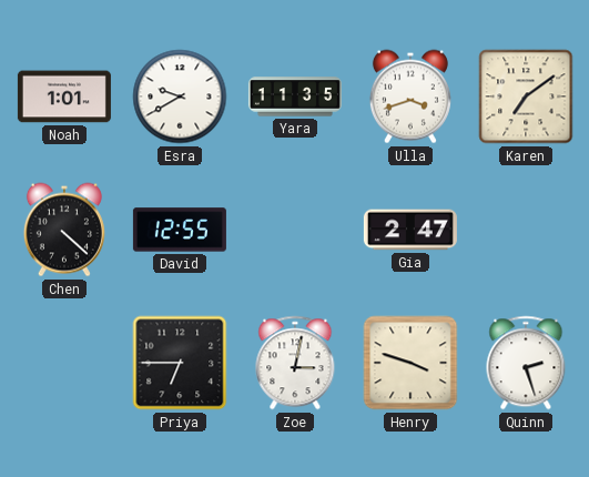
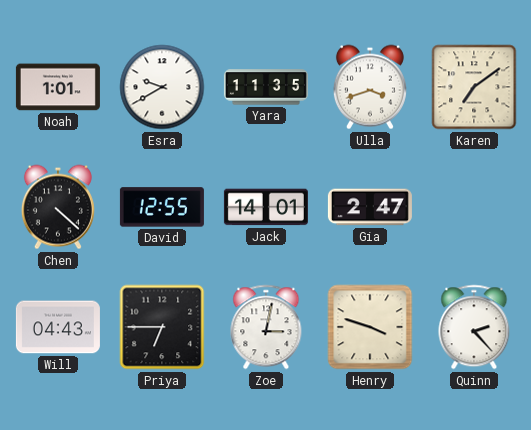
Jack: none -> 14:01
Will: none -> 04:43
Quinn: 2:27 -> 2:23
